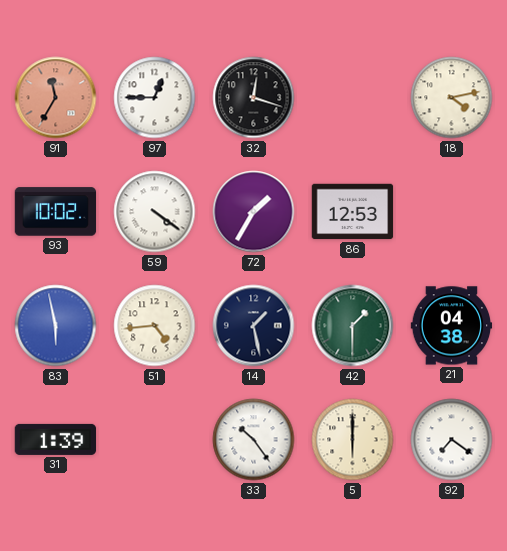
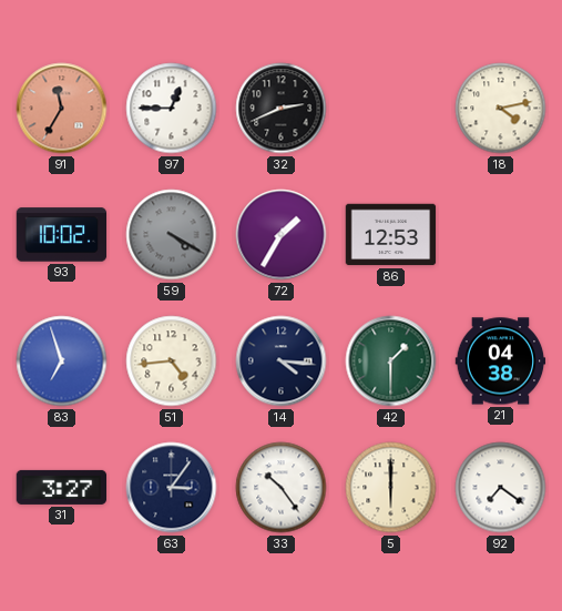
32: 12:18 -> 2:41
59: 4:21 -> 4:20
59 dial: white -> grey
83: 5:58 -> 6:57
14: 1:28 -> 4:16
31: 1:39 -> 3:27
63: none -> 3:06
